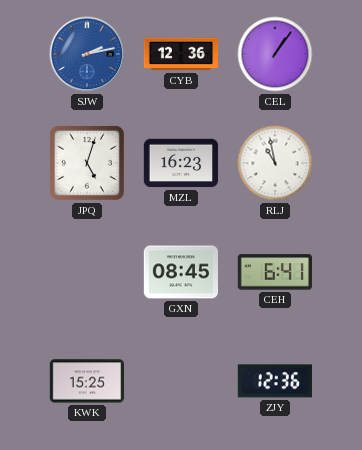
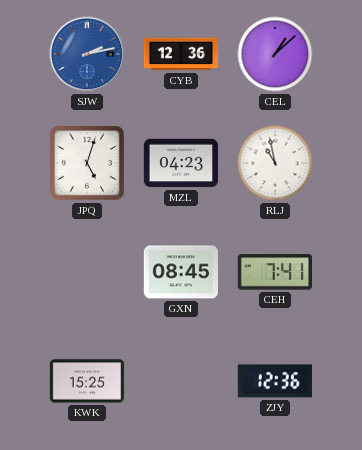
CEL: 1:06 -> 1:08
MZL: 16:23 -> 04:23
CEH: 6:41 -> 7:41
